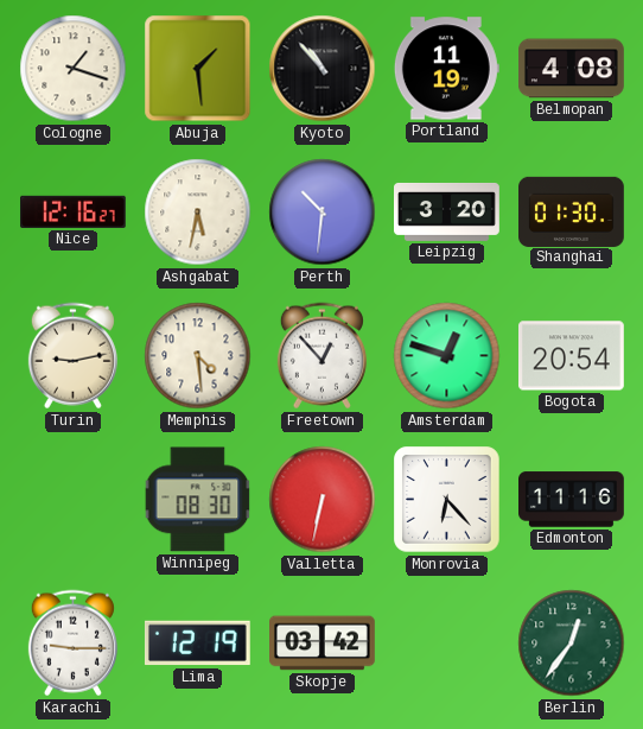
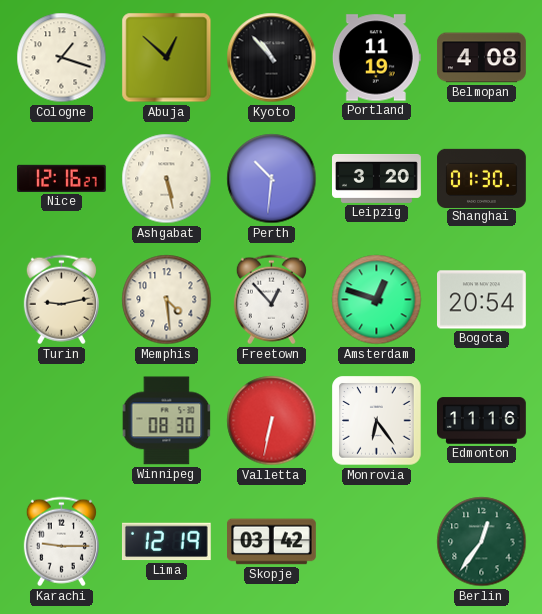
Abuja: 1:29 -> 12:52
Ashgabat: 5:32 -> 5:28
Monrovia: 6:23 -> 6:24
